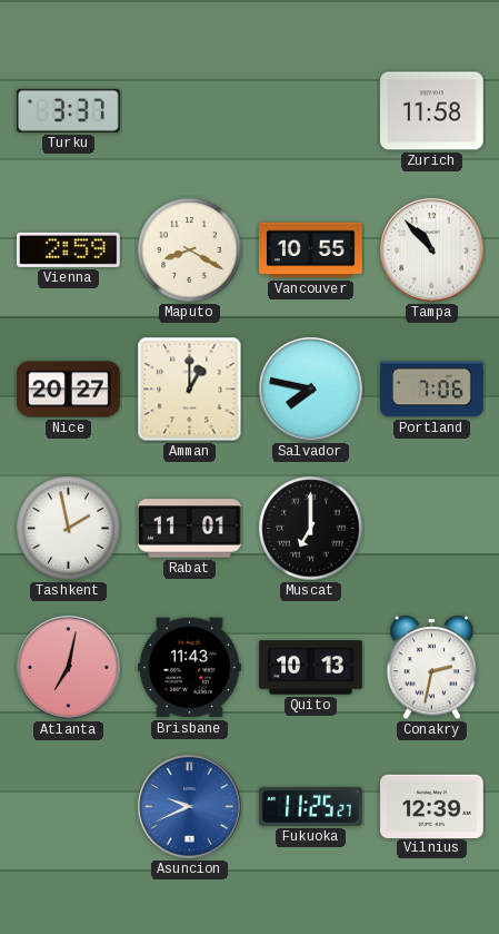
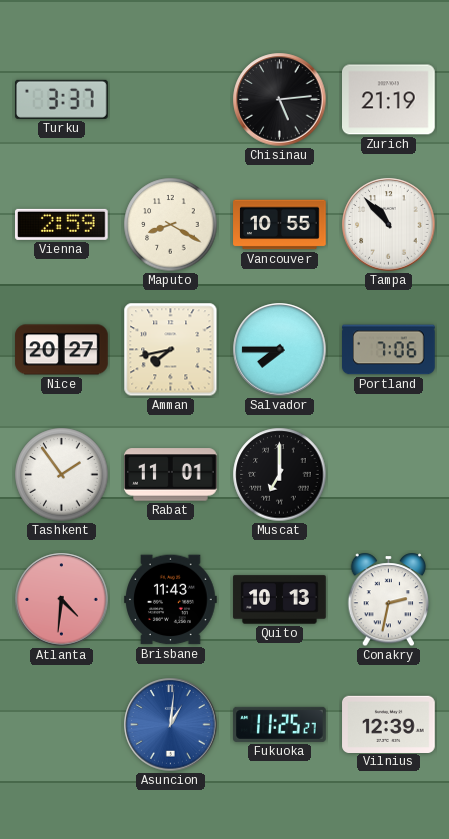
Chisinau: none -> 5:14
Zurich: 11:58 -> 21:19
Amman: 1:00 -> 7:43
Salvador: 7:47 -> 7:45
Tashkent: 1:58 -> 1:54
Atlanta: 7:02 -> 4:31
Asuncion: 9:41 -> 1:01
